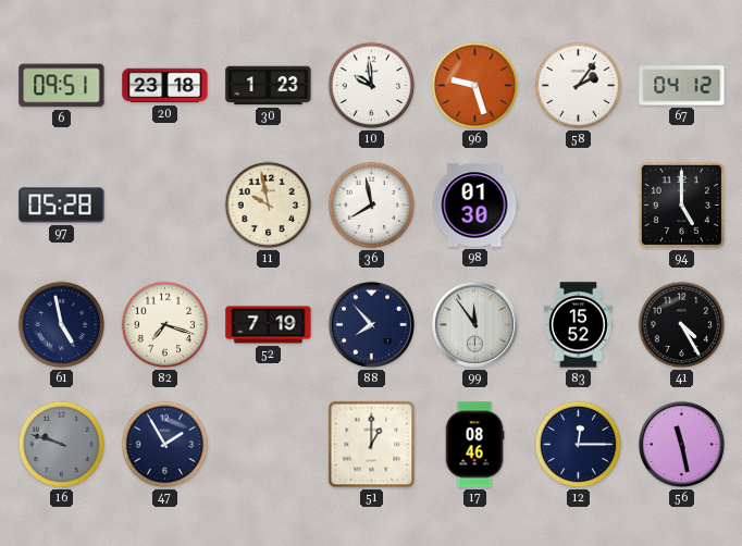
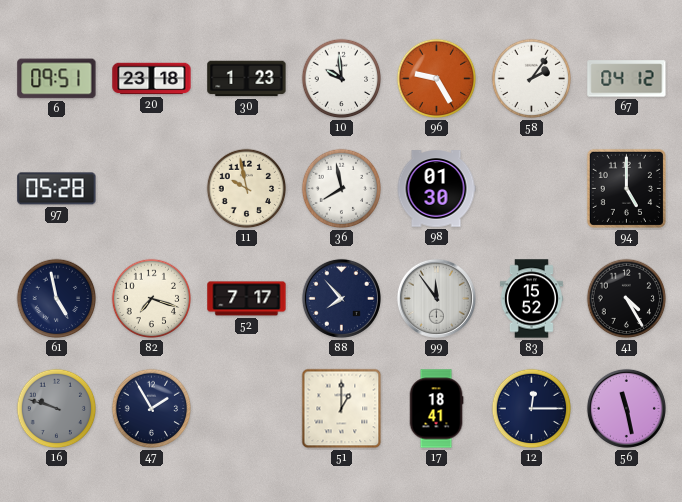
96: 9:27 -> 9:25
52: 7:19 -> 7:17
17: 08:46 -> 18:41
